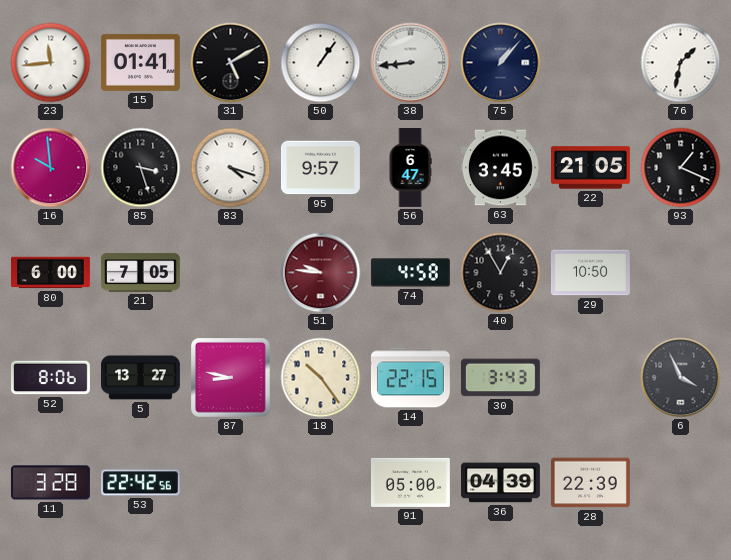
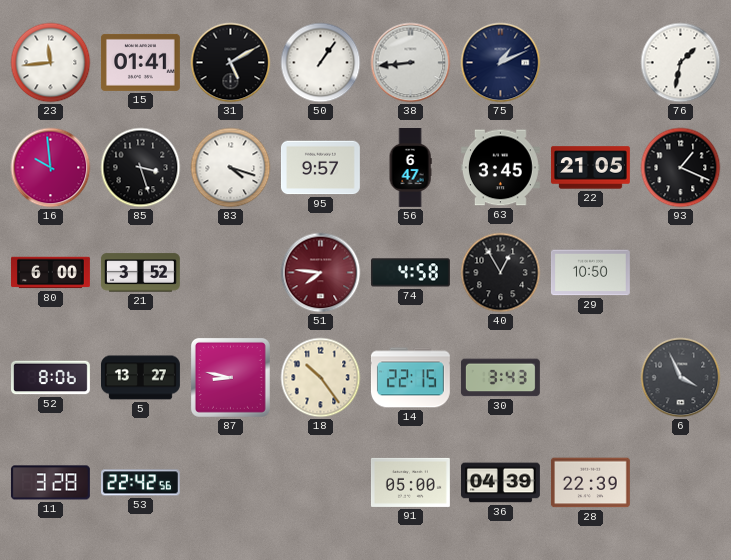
75: 1:07 -> 1:11
21: 7:05 -> 3:52
51: 9:46 -> 7:46
